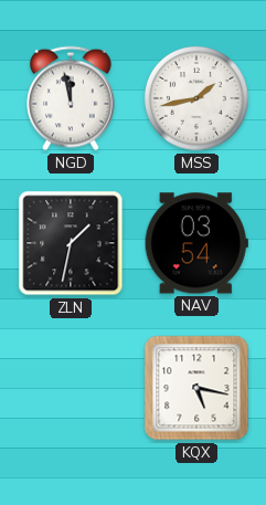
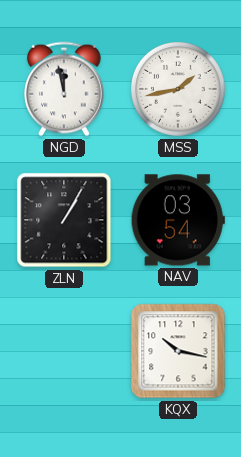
ZLN: 1:32 -> 1:05
KQX: 5:17 -> 10:17
